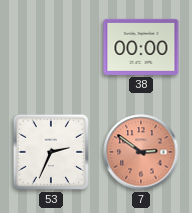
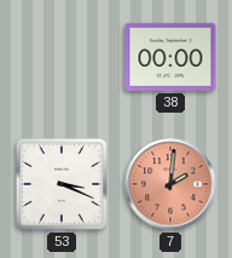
53: 2:34 -> 3:19
7: 2:51 -> 2:01
